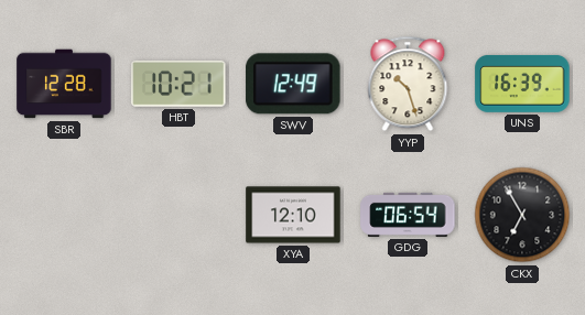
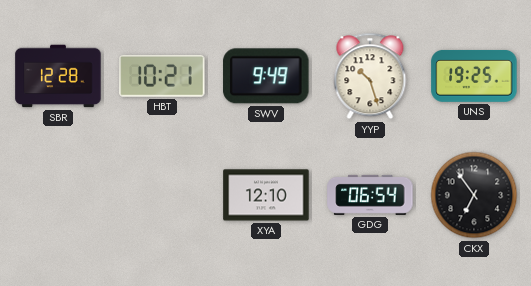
SWV: 12:49 -> 9:49
UNS: 16:39 -> 19:25
CKX: 6:55 -> 6:54
